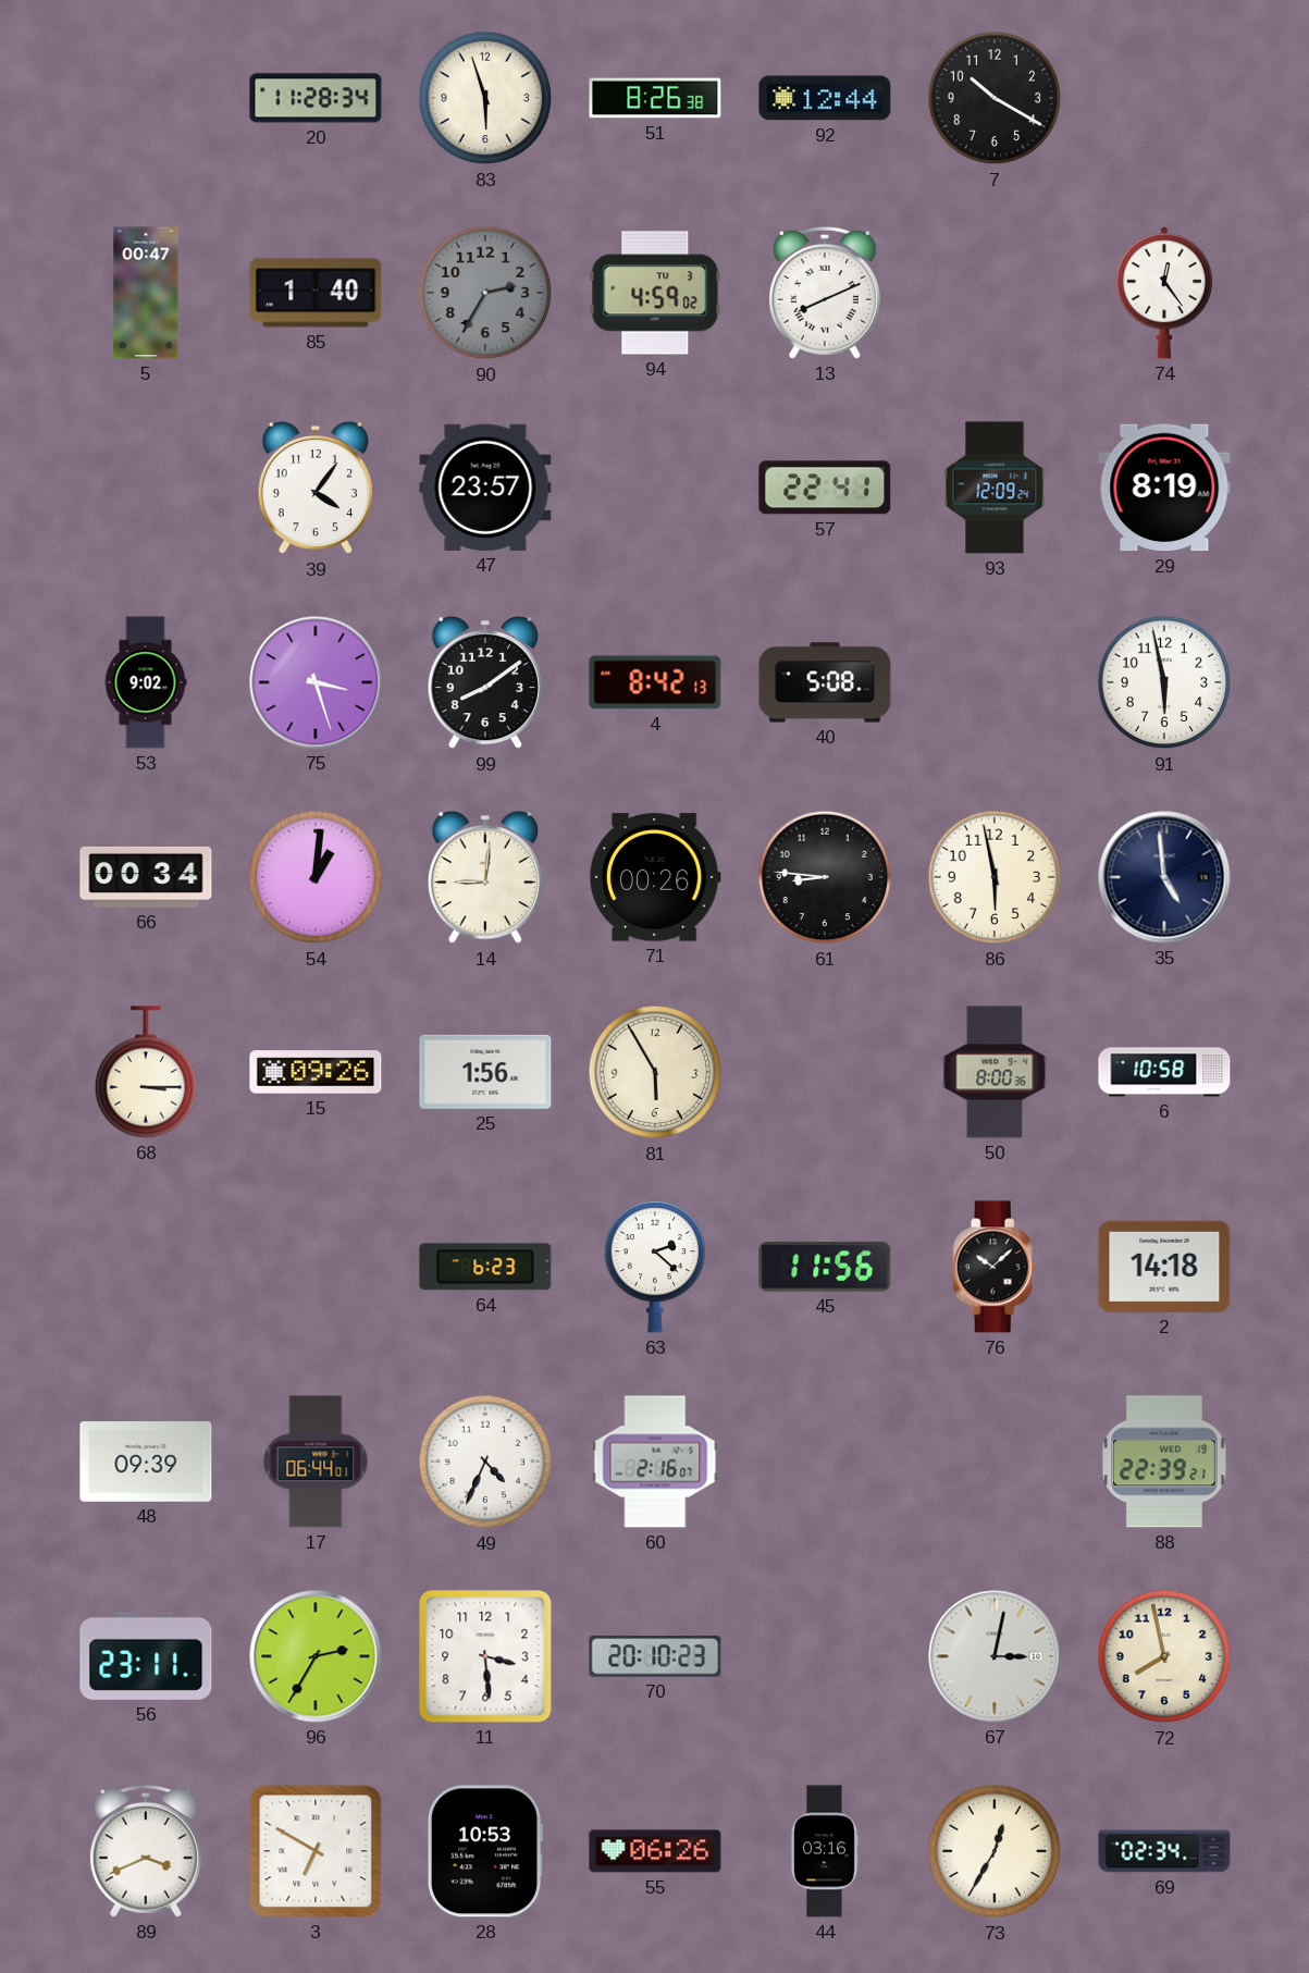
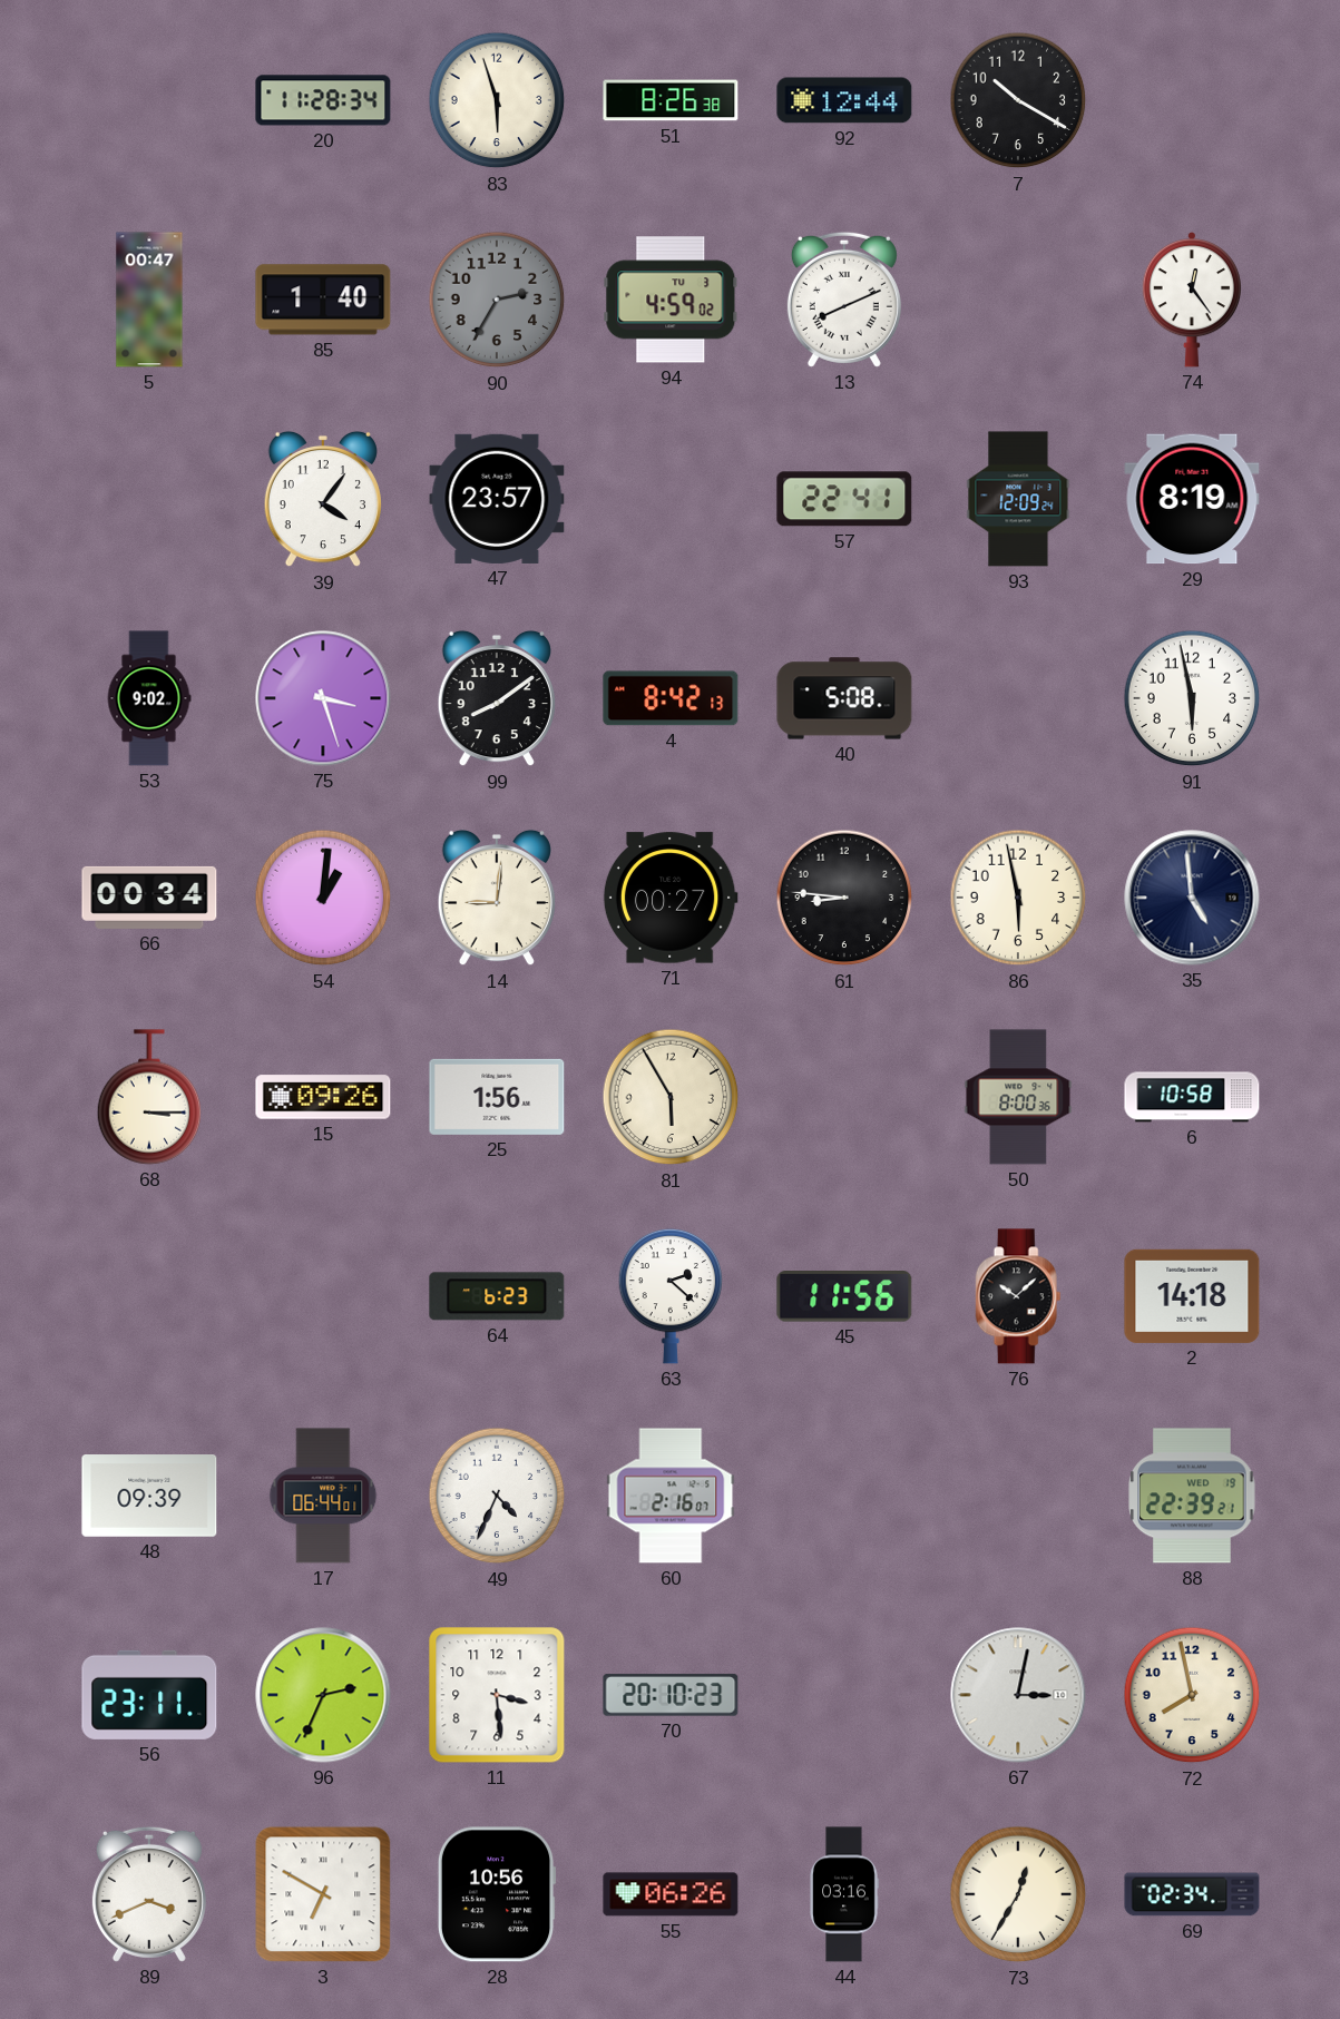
71: 00:26 -> 00:27
96: 2:35 -> 2:34
28: 10:53 -> 10:56
